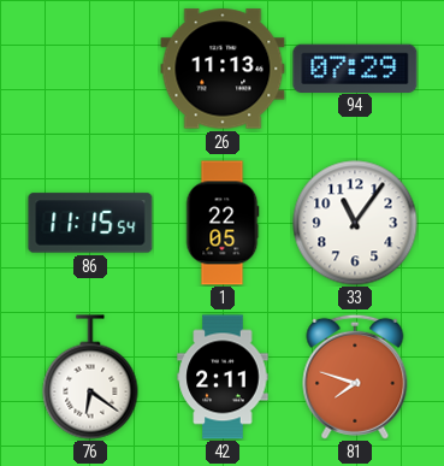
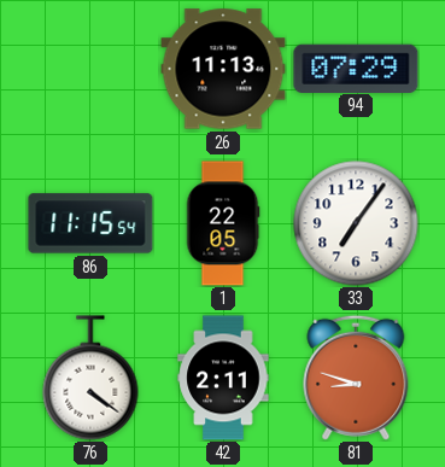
33: 11:06 -> 7:06
76: 6:21 -> 4:21
81: 7:48 -> 8:48
